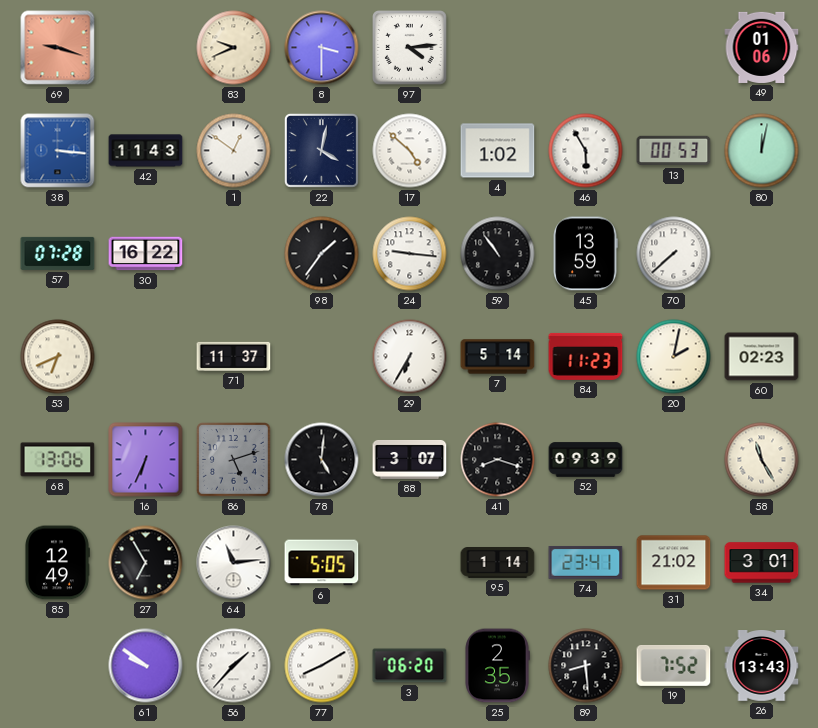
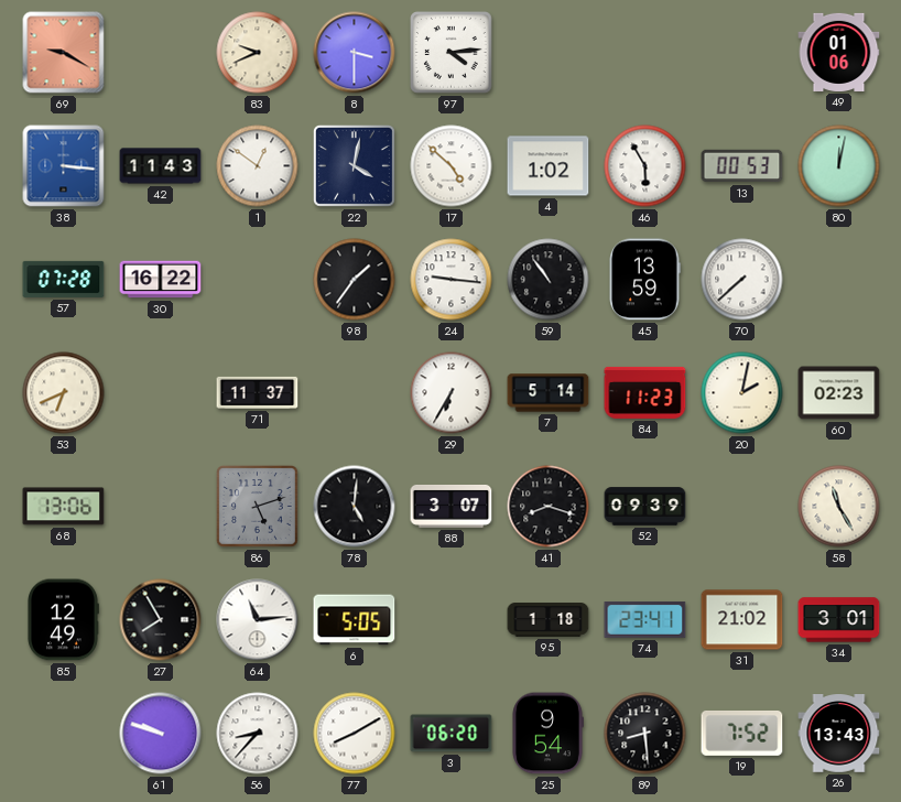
69: 9:18 -> 9:20
16: 6:34 -> none
27: 6:55 -> 7:55
95: 1:14 -> 1:18
61: 9:51 -> 9:48
56: 1:37 -> 8:37
25: 2:35 -> 9:54
